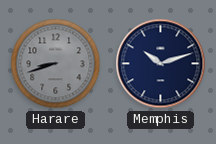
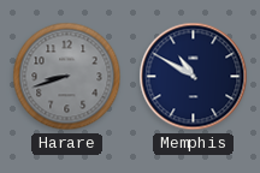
Memphis: 10:12 -> 10:50
